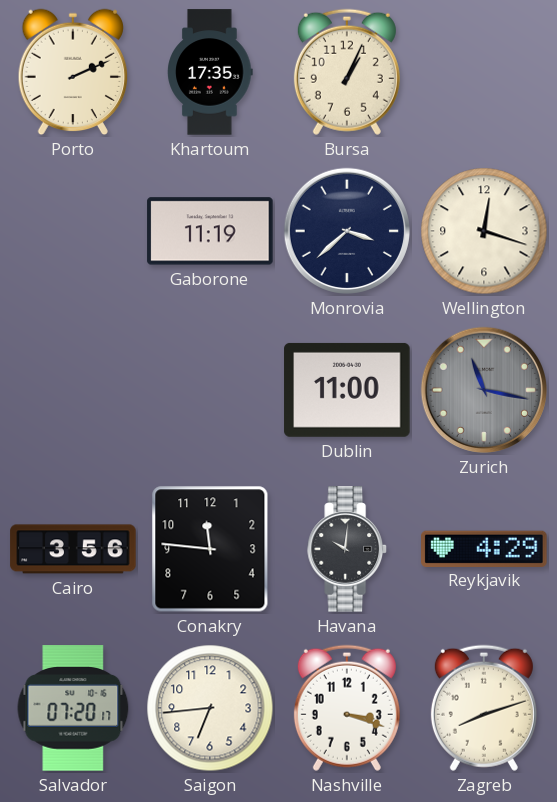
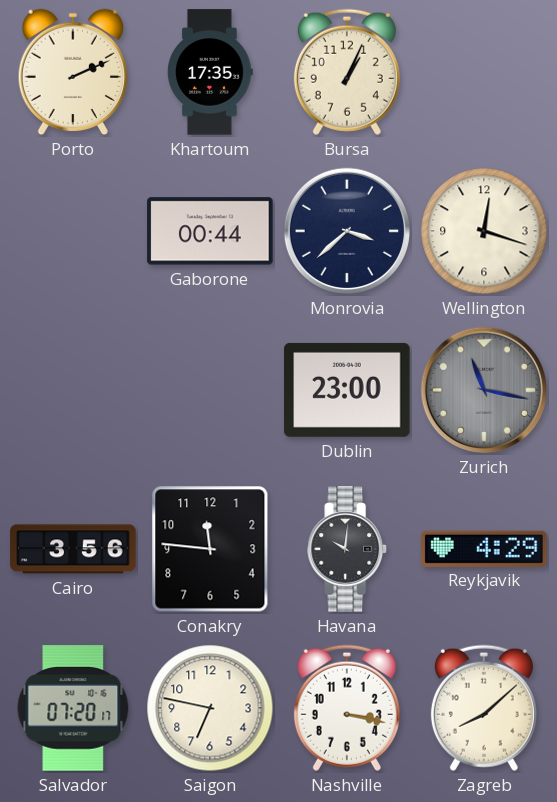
Gaborone: 11:19 -> 00:44
Dublin: 11:00 -> 23:00
Saigon: 6:44 -> 6:47
Nashville: 3:18 -> 3:17
Zagreb: 8:12 -> 8:08
